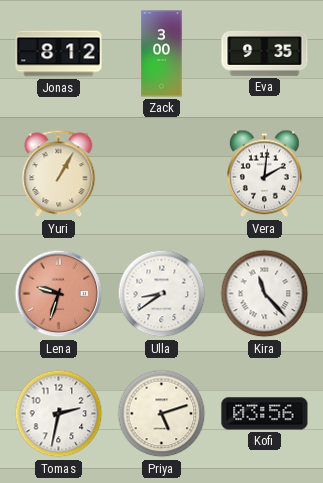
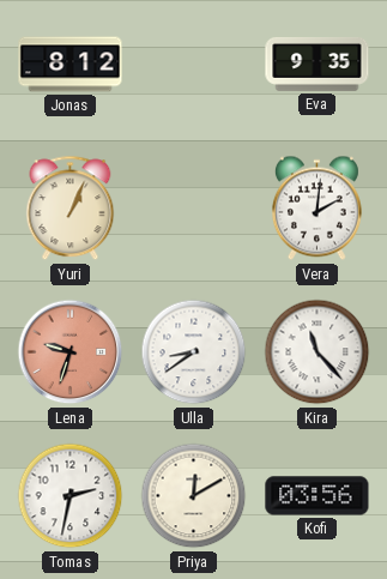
Zack: 3:00 -> none
Yuri: 1:05 -> 1:04
Priya: 5:12 -> 12:10
